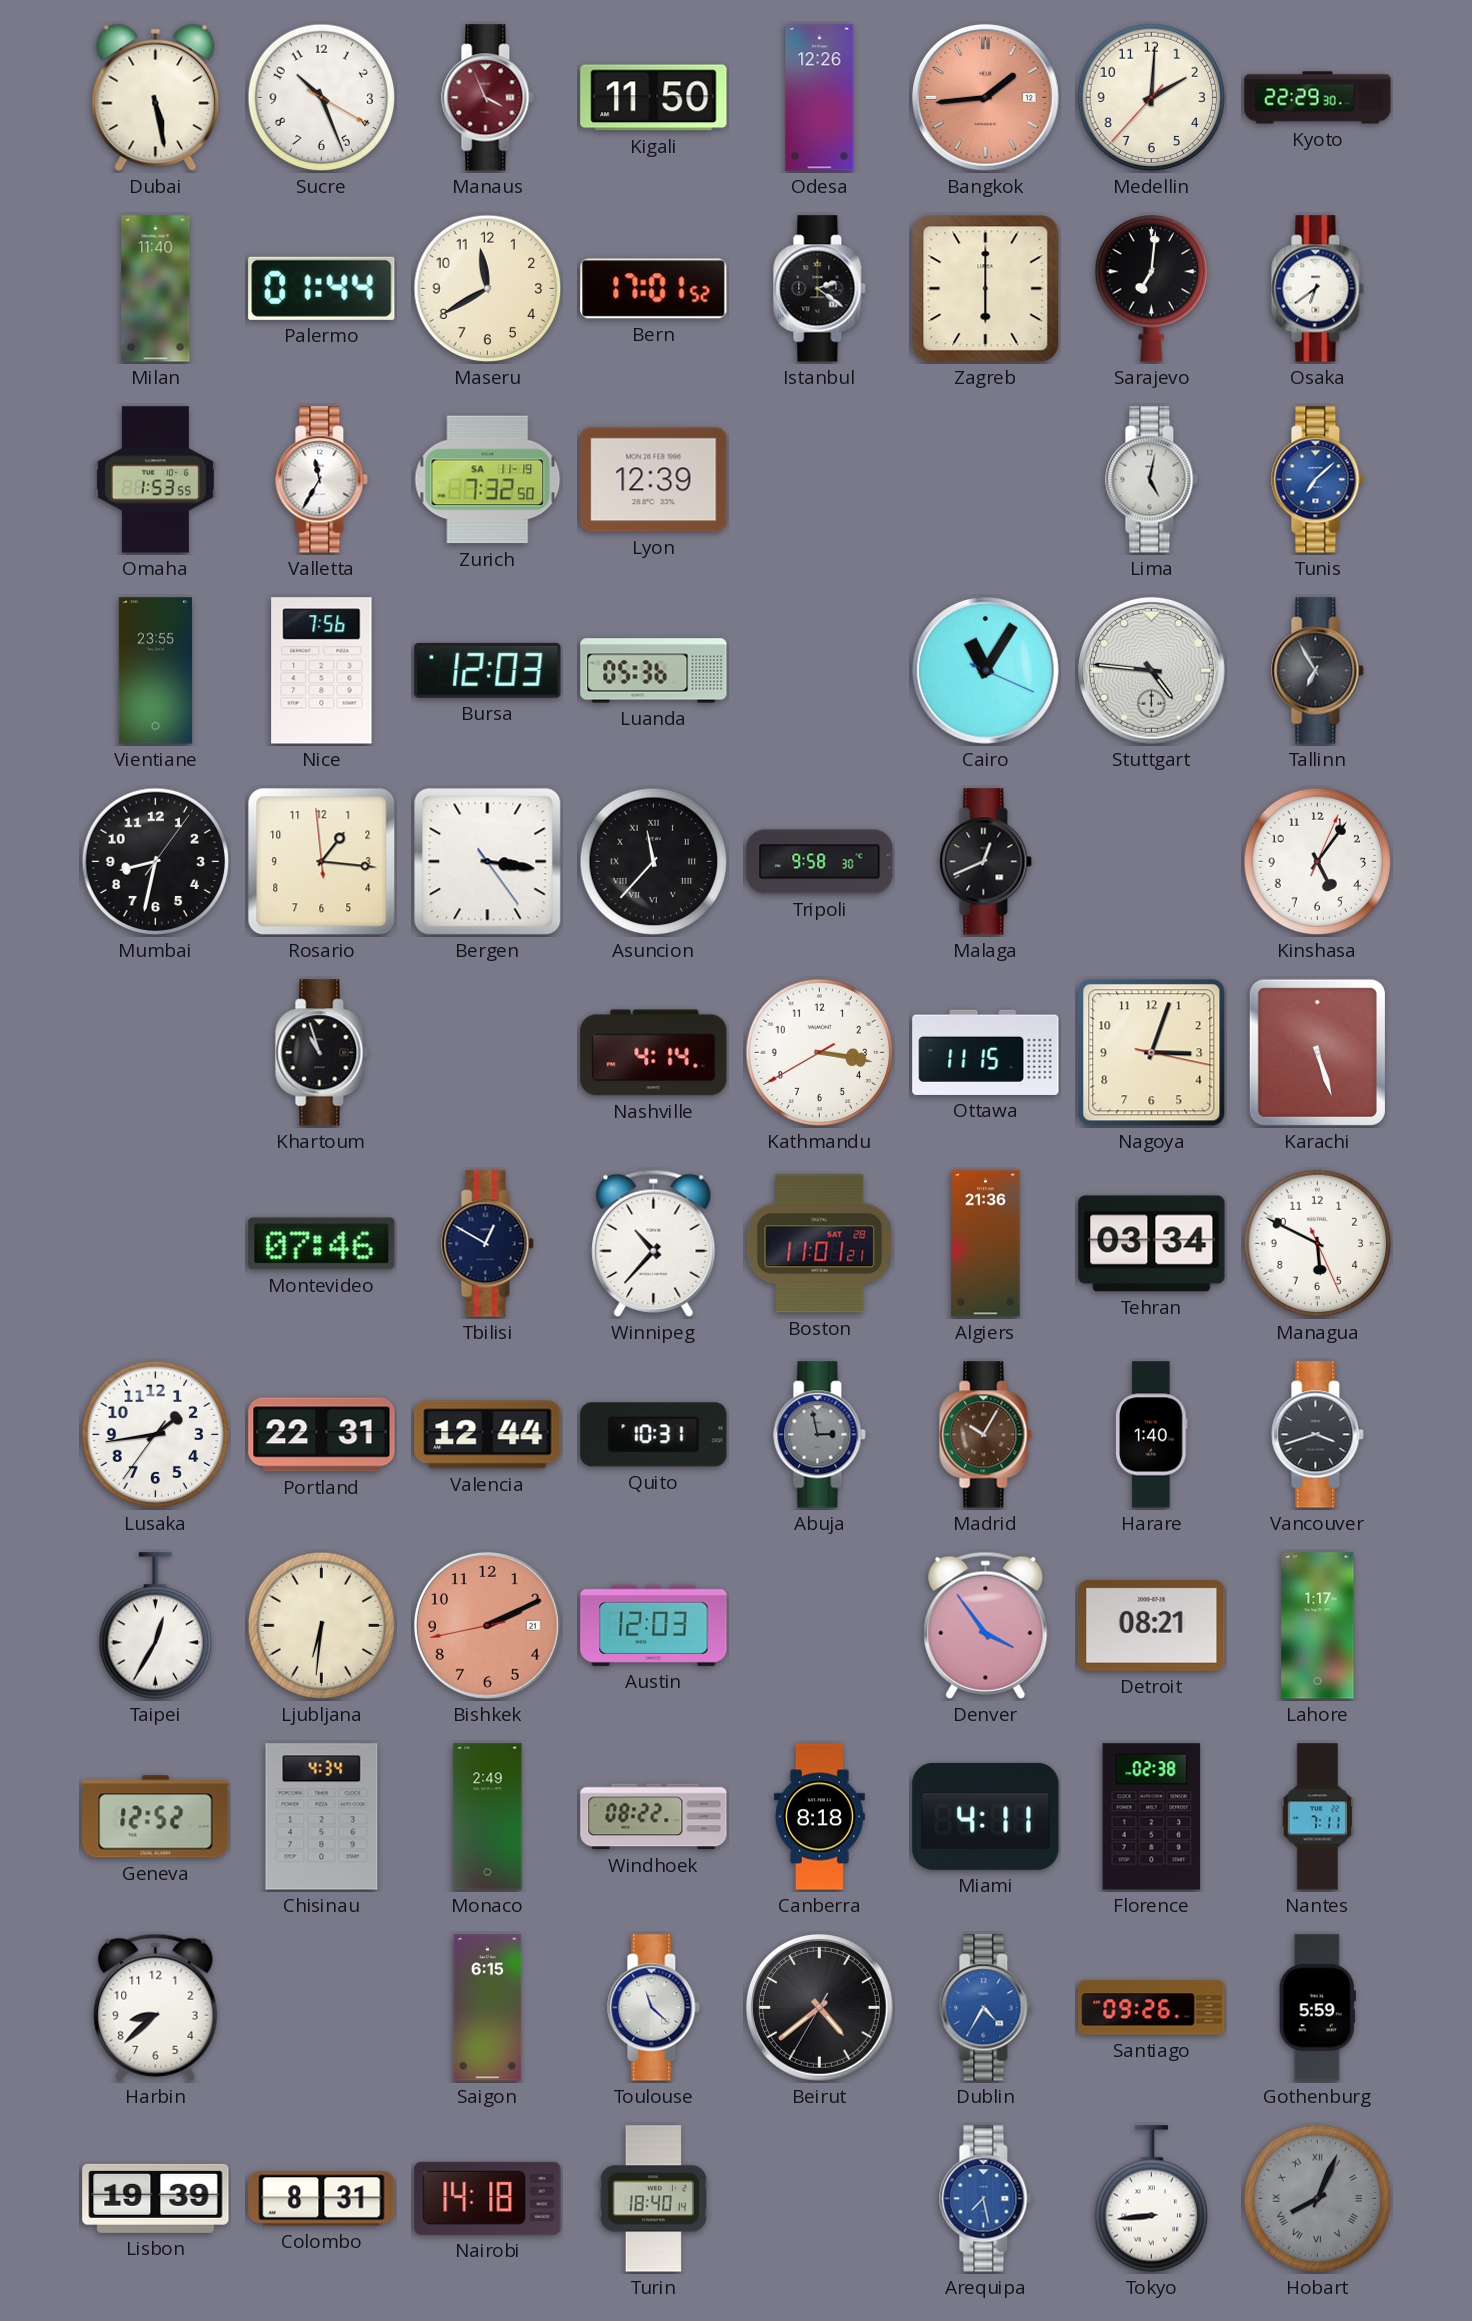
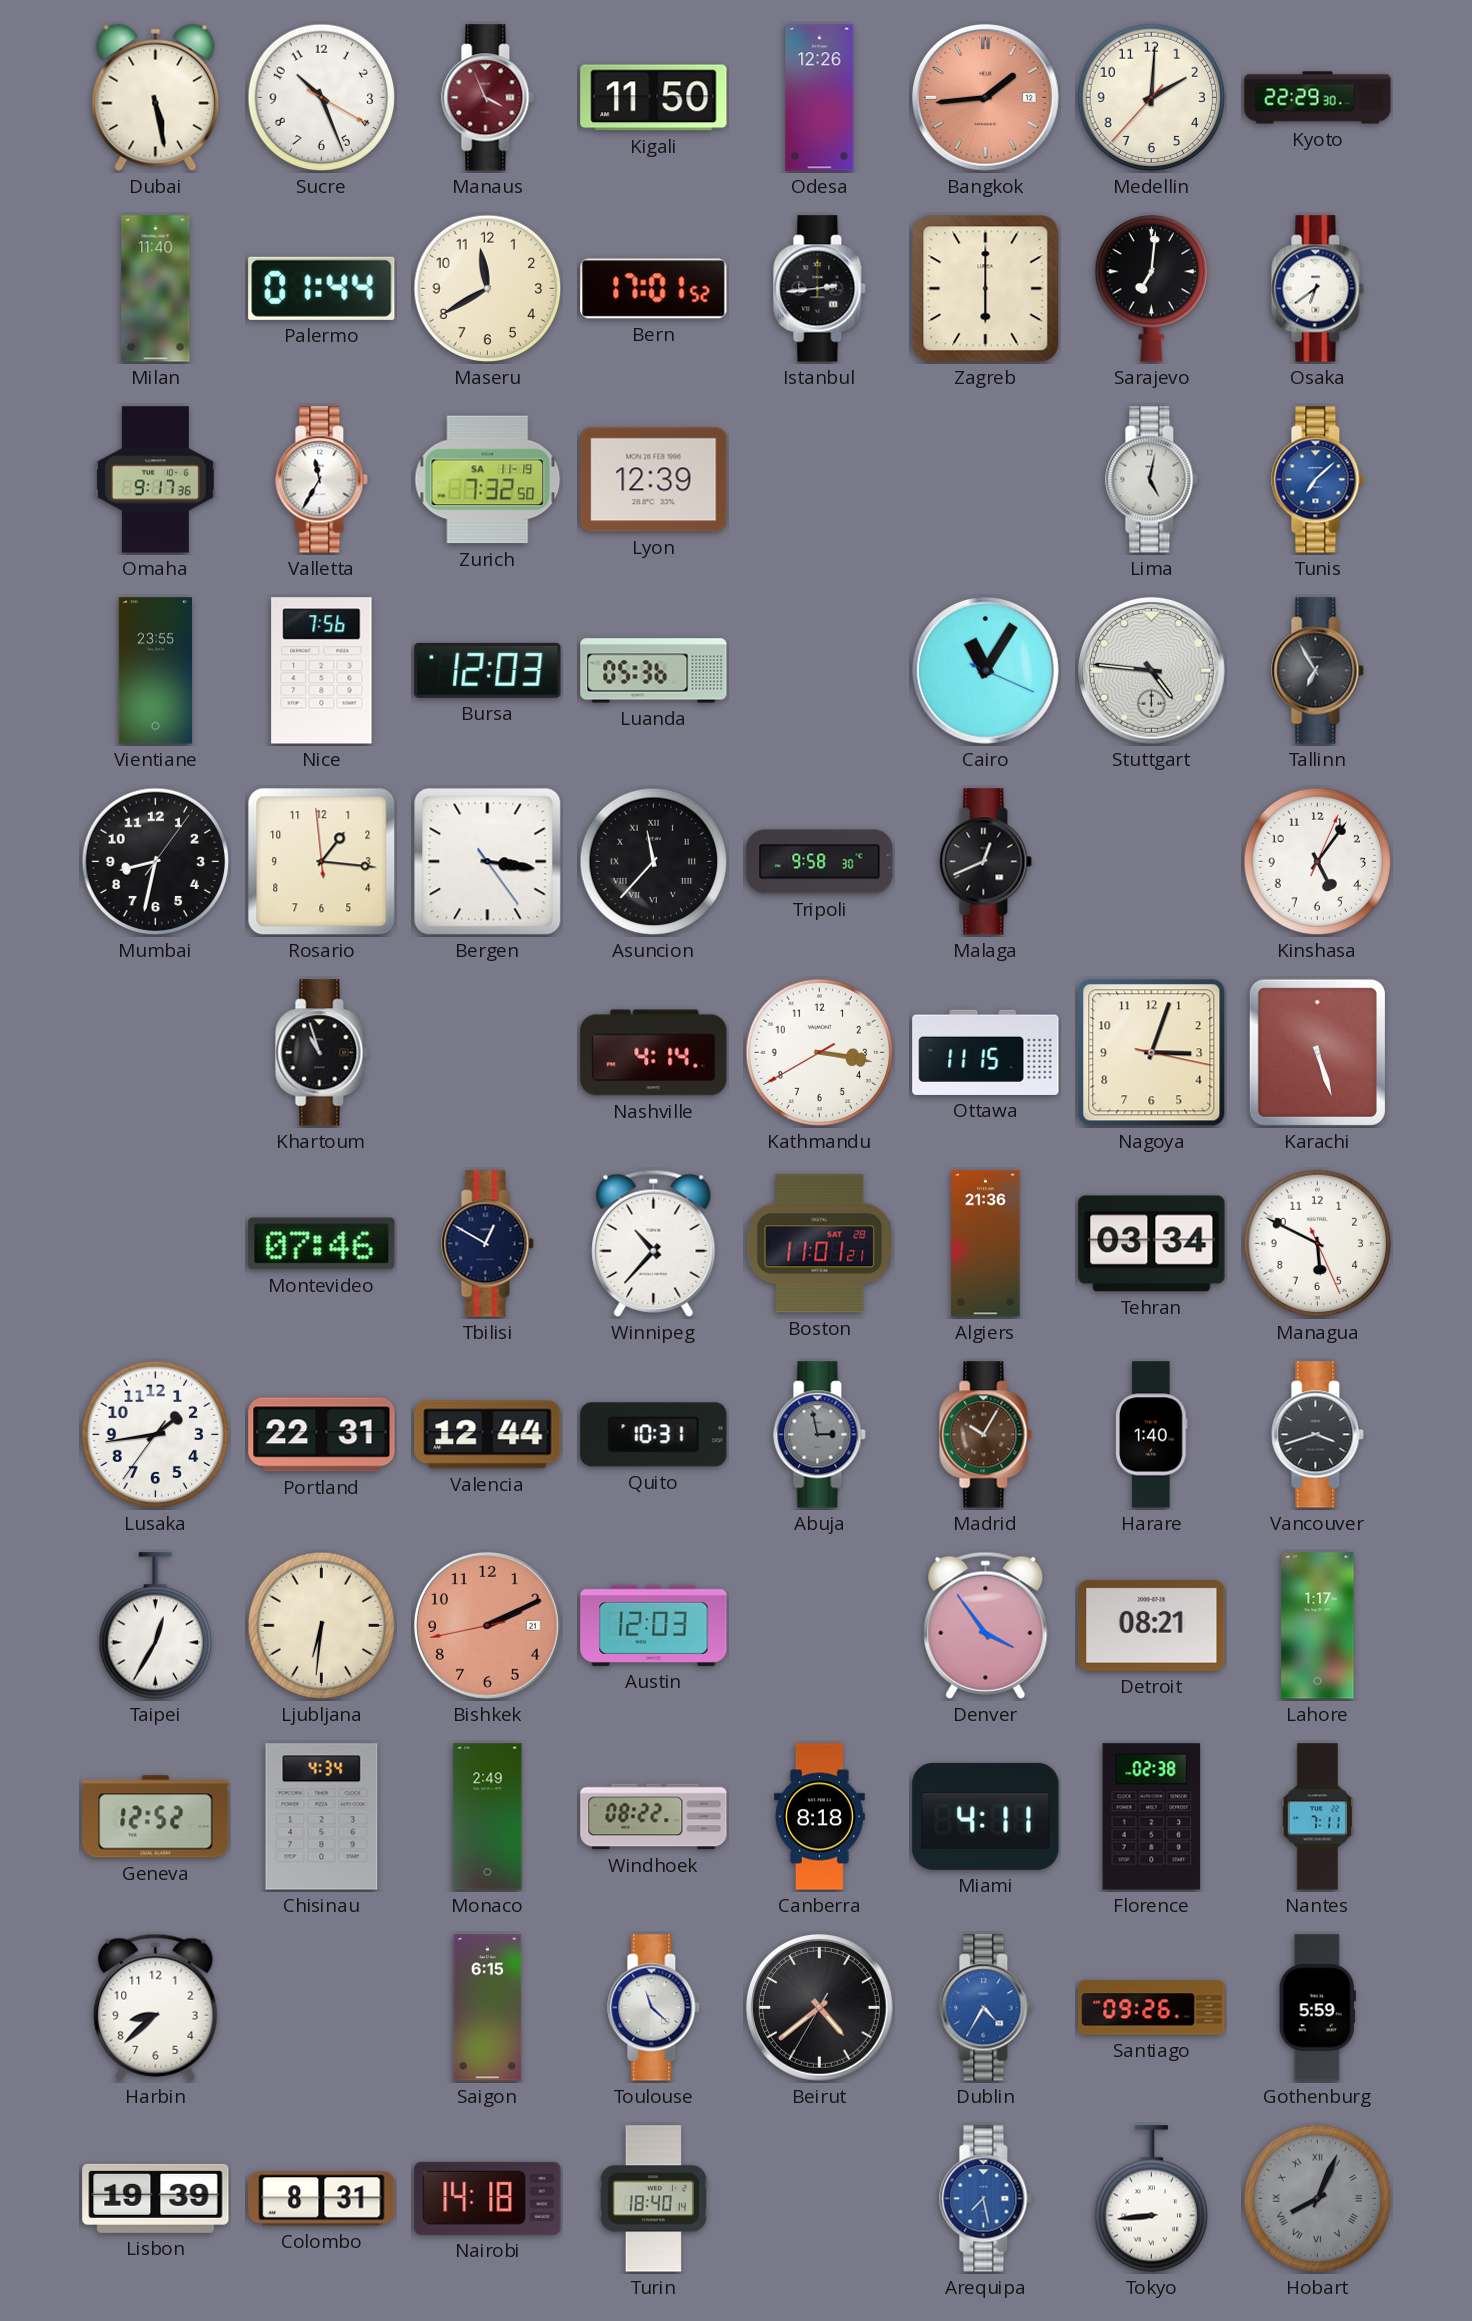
Istanbul: 2:21 -> 2:44
Omaha: 1:53 -> 9:17
